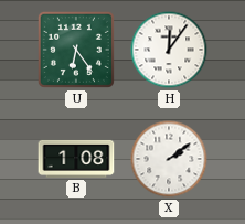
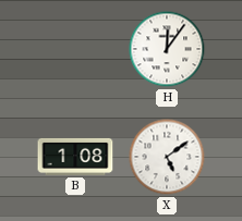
U: 6:24 -> none
X: 2:09 -> 5:09
